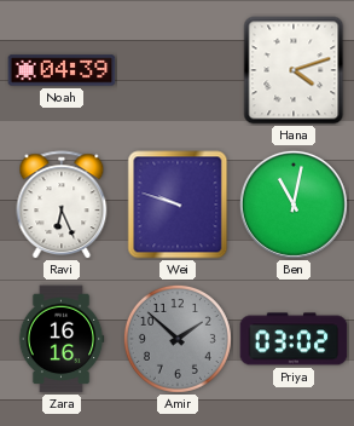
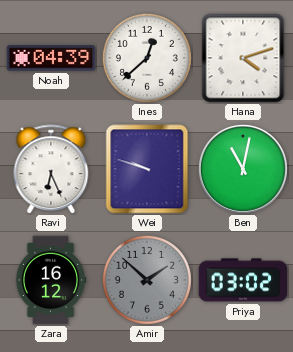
Ines: none -> 12:38
Zara: 16:16 -> 16:12
